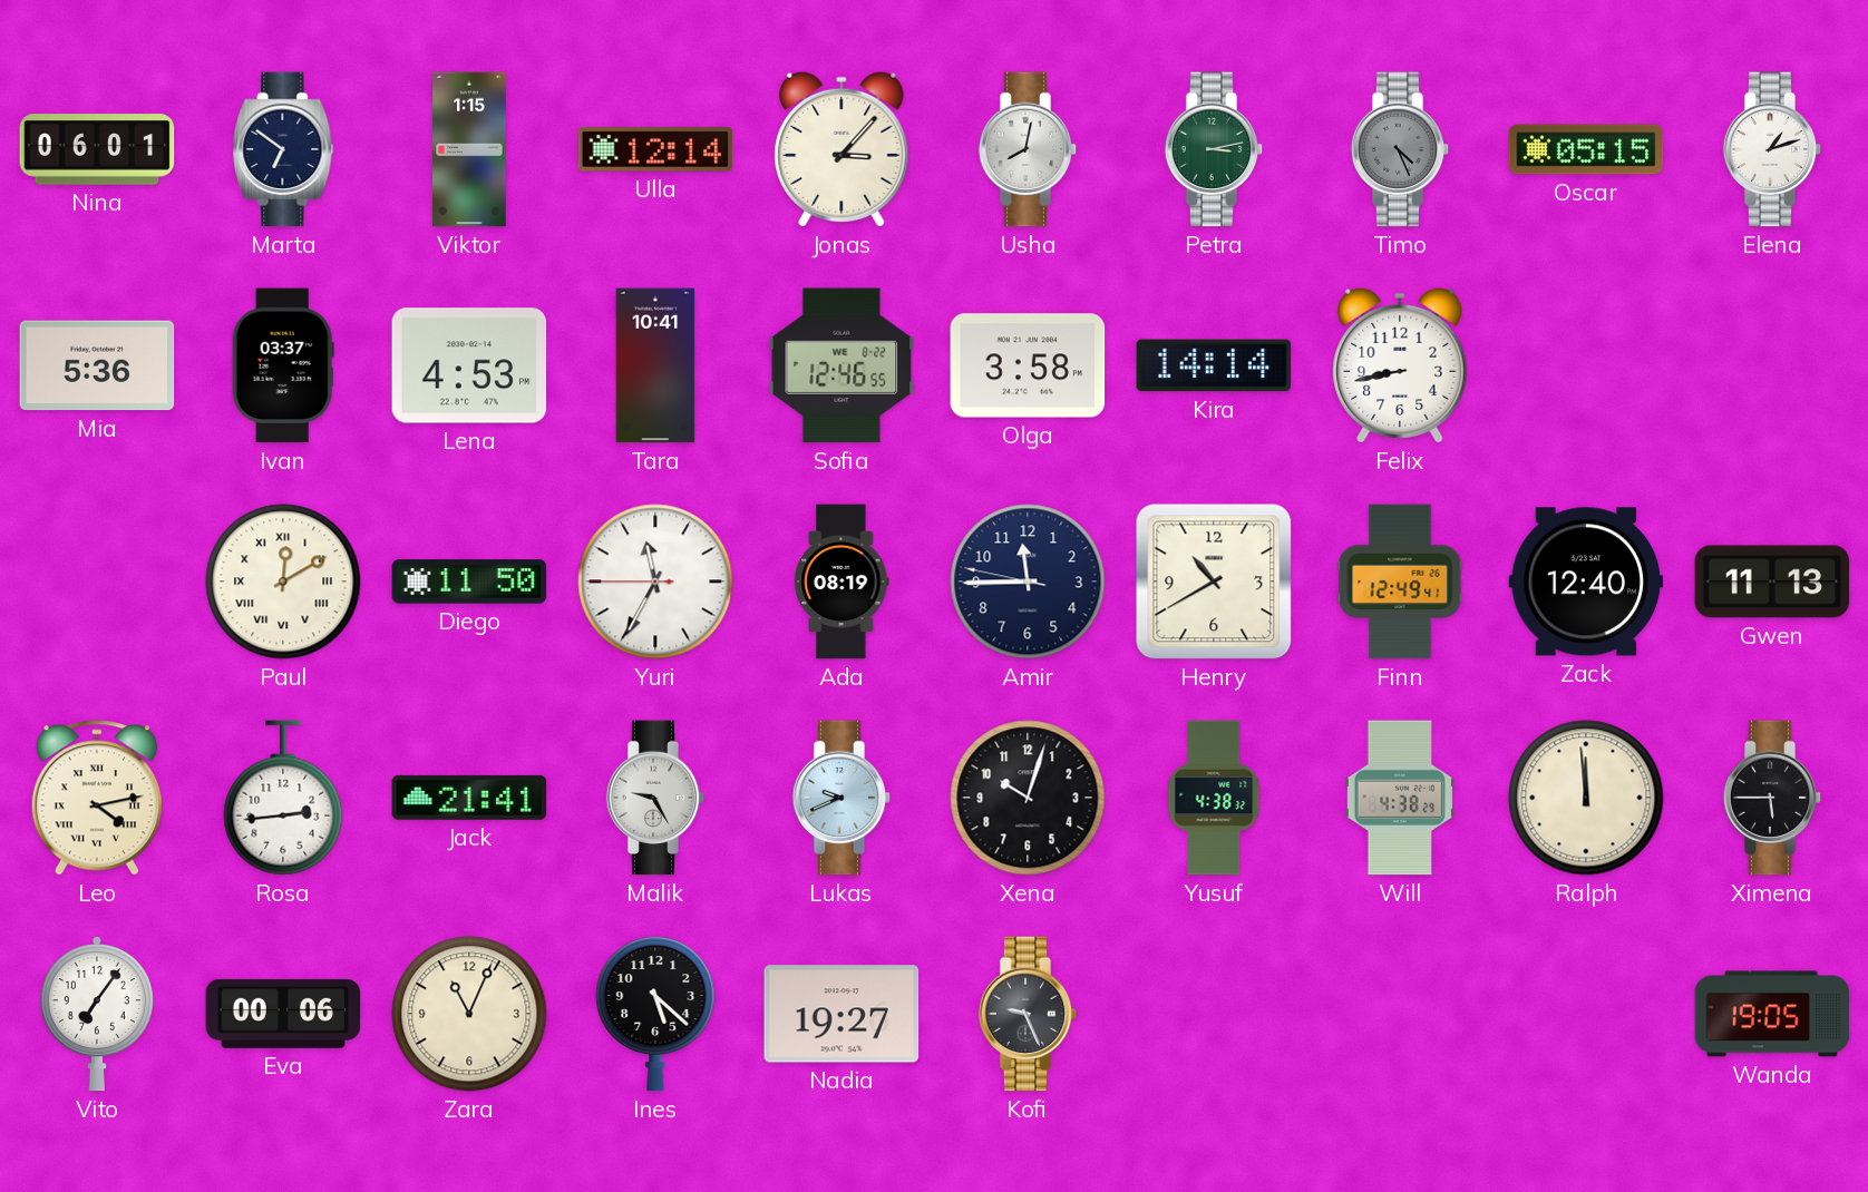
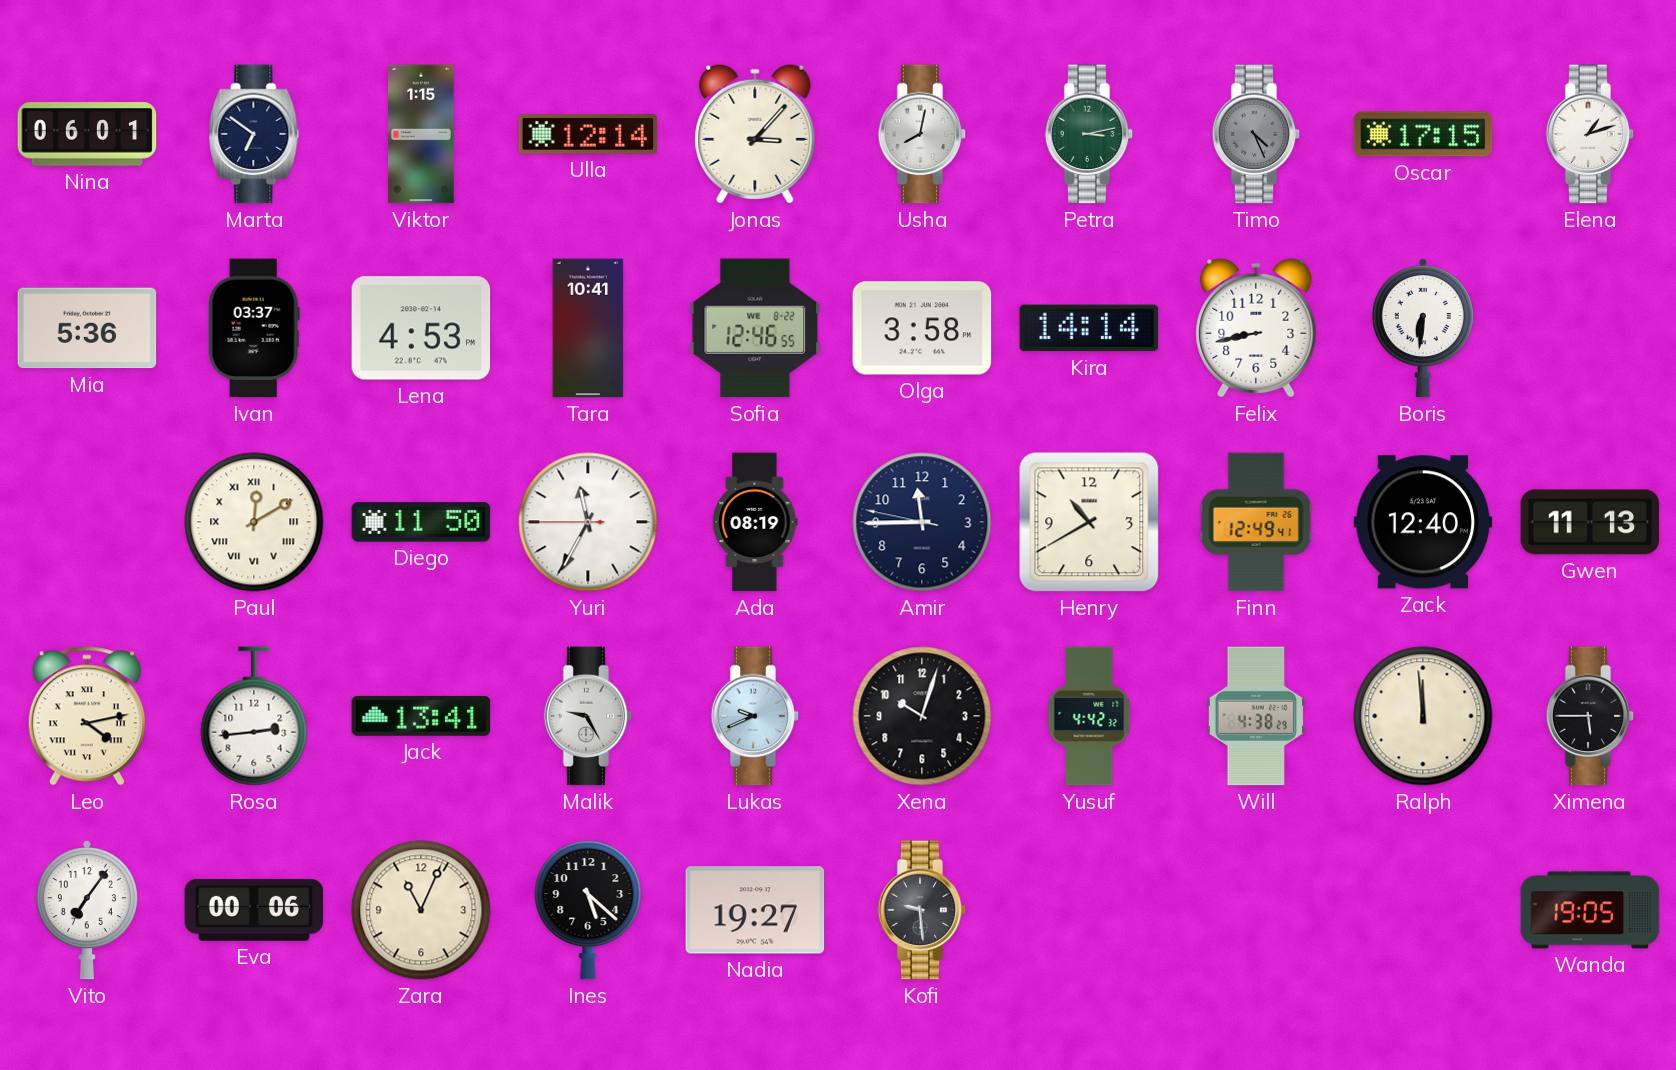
Oscar: 05:15 -> 17:15
Boris: none -> 6:31
Jack: 21:41 -> 13:41
Yusuf: 4:38 -> 4:42
Kofi: 9:26 -> 9:29
